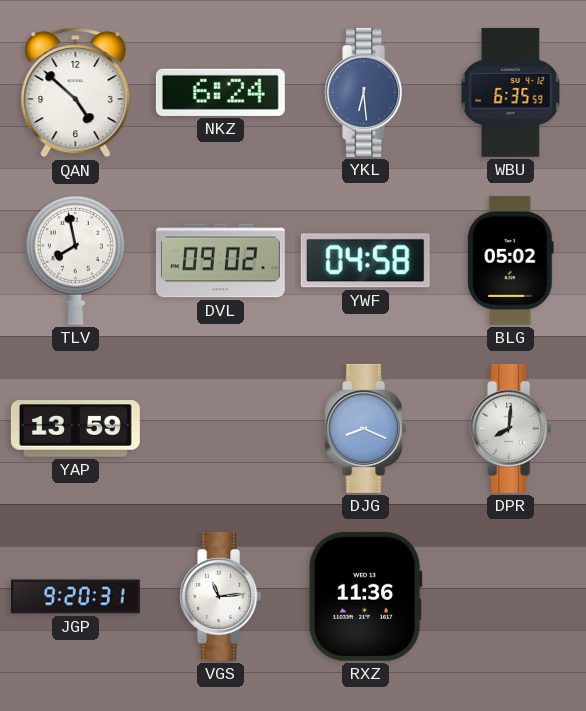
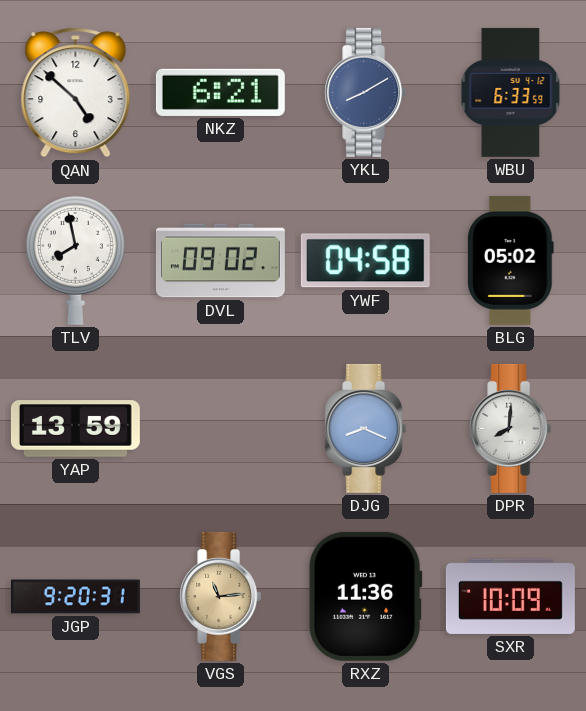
NKZ: 6:24 -> 6:21
YKL: 6:29 -> 8:10
WBU: 6:35 -> 6:33
VGS dial: white -> champagne
SXR: none -> 10:09
